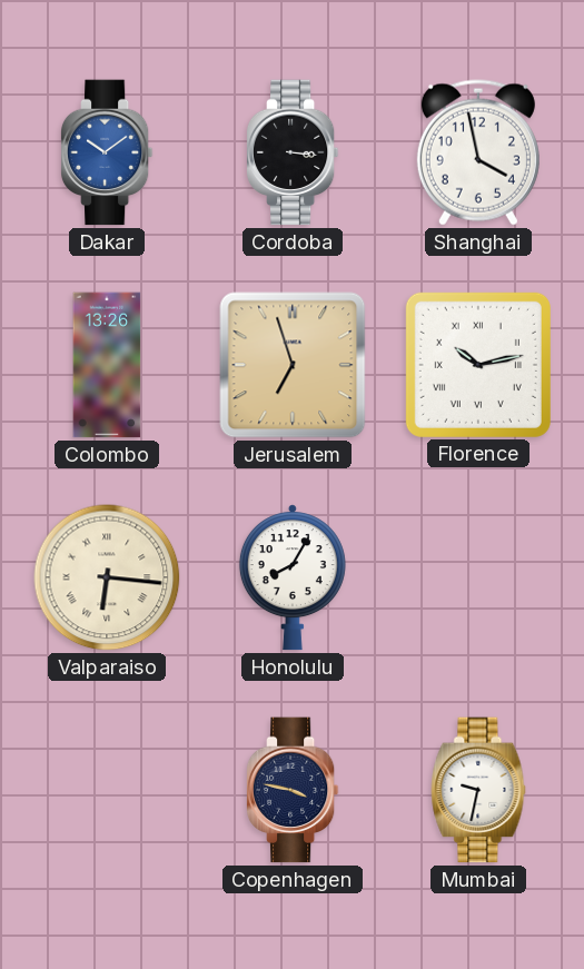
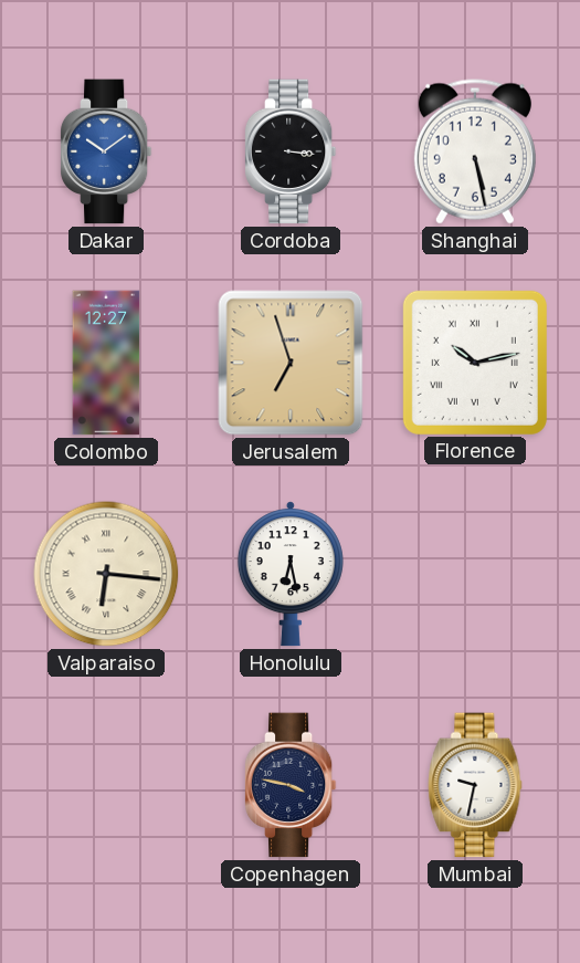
Shanghai: 3:58 -> 5:28
Colombo: 13:26 -> 12:27
Honolulu: 8:05 -> 6:28
